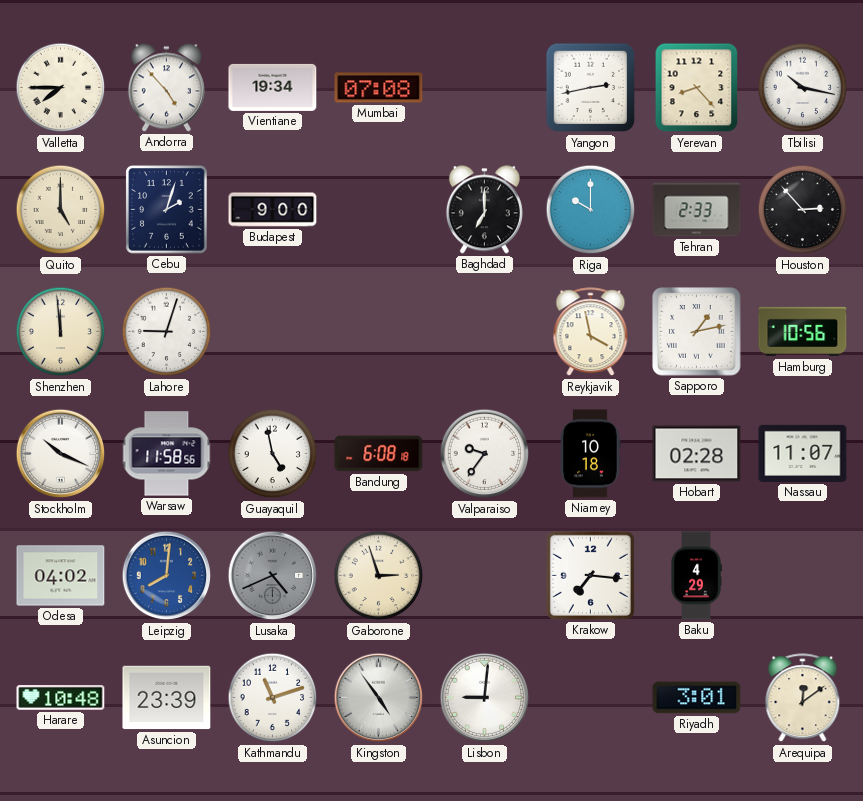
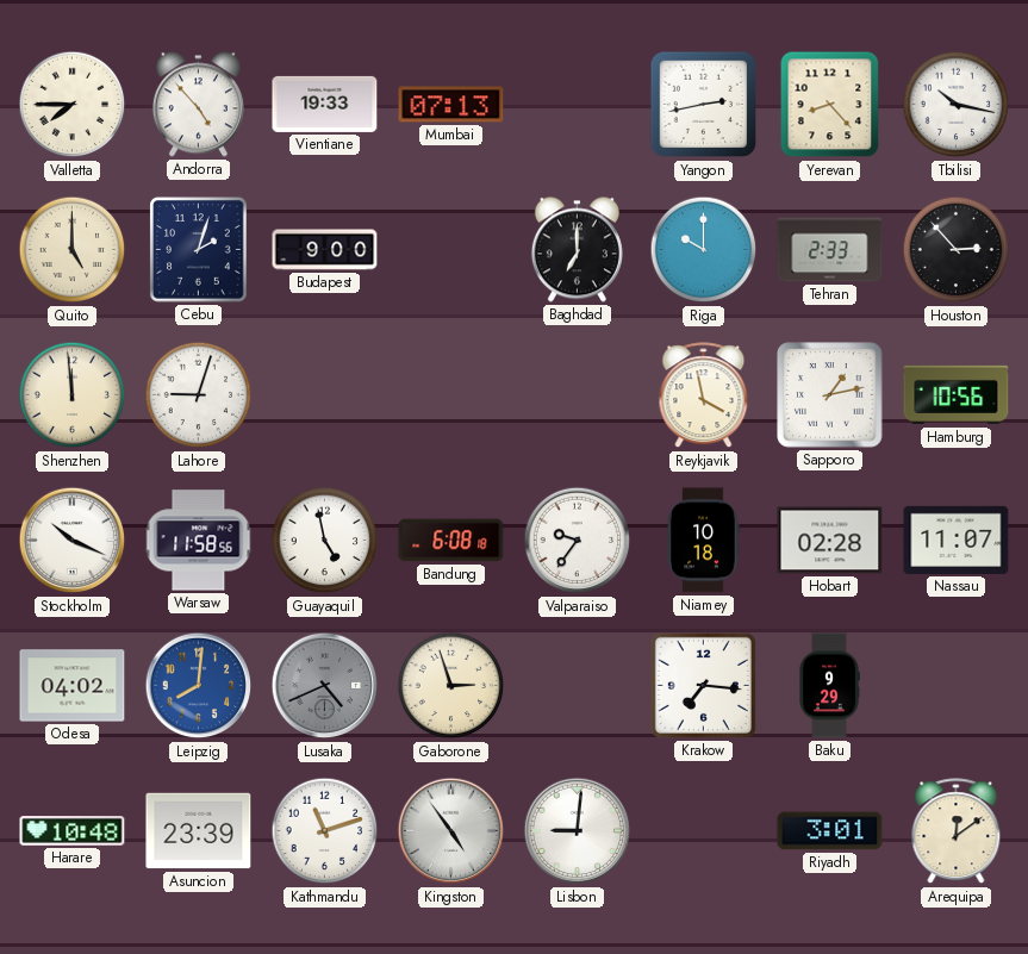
Vientiane: 19:34 -> 19:33
Mumbai: 07:08 -> 07:13
Baku: 4:29 -> 9:29
